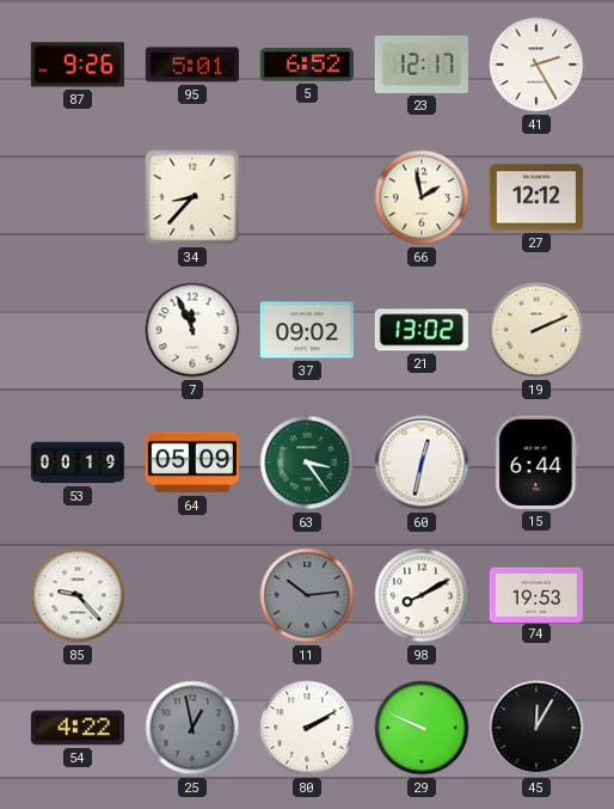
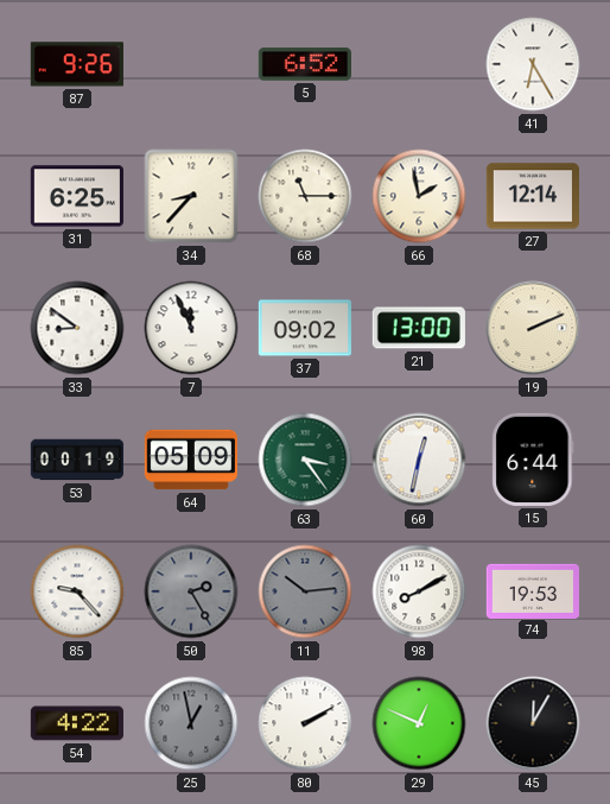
95: 5:01 -> none
23: 12:17 -> none
41: 2:25 -> 6:25
31: none -> 6:25
68: none -> 11:15
27: 12:12 -> 12:14
33: none -> 8:51
21: 13:02 -> 13:00
50: none -> 2:25
29: 9:49 -> 12:49
